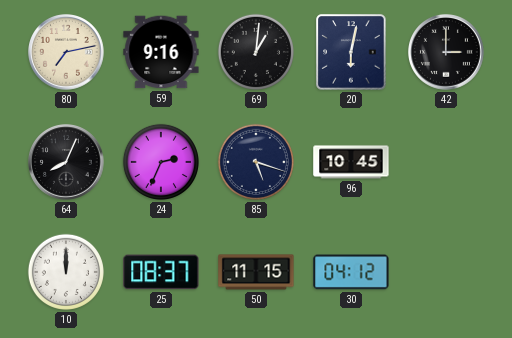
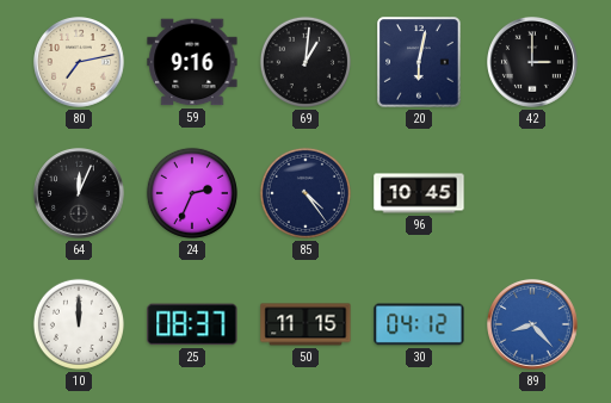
64: 8:04 -> 12:04
85: 5:18 -> 4:24
89: none -> 8:23
